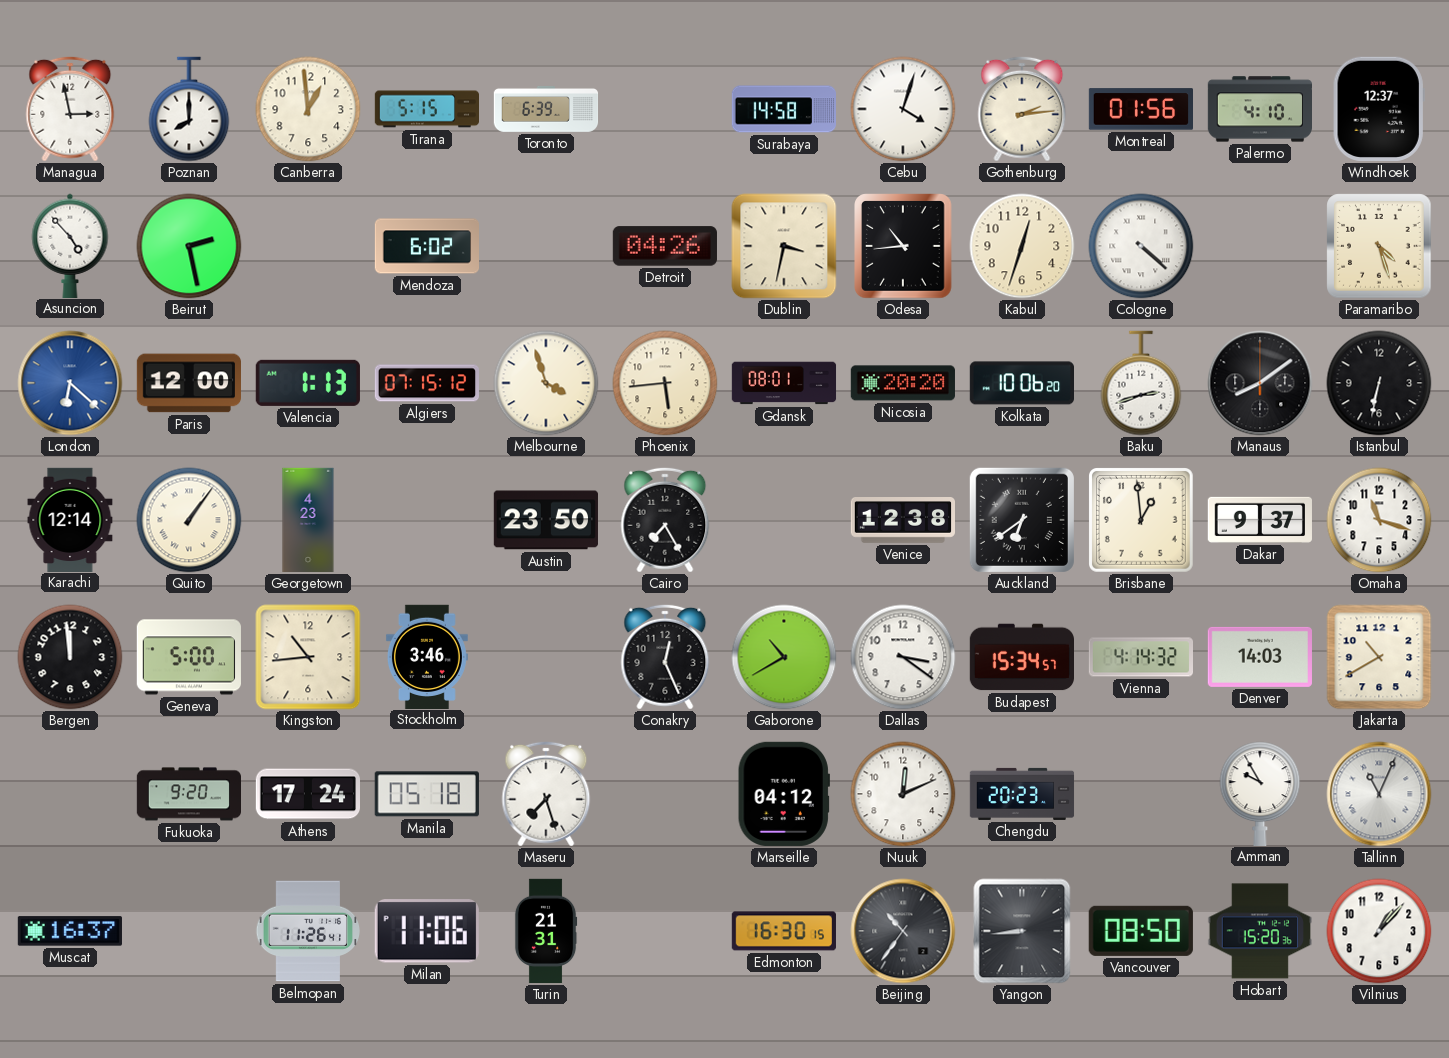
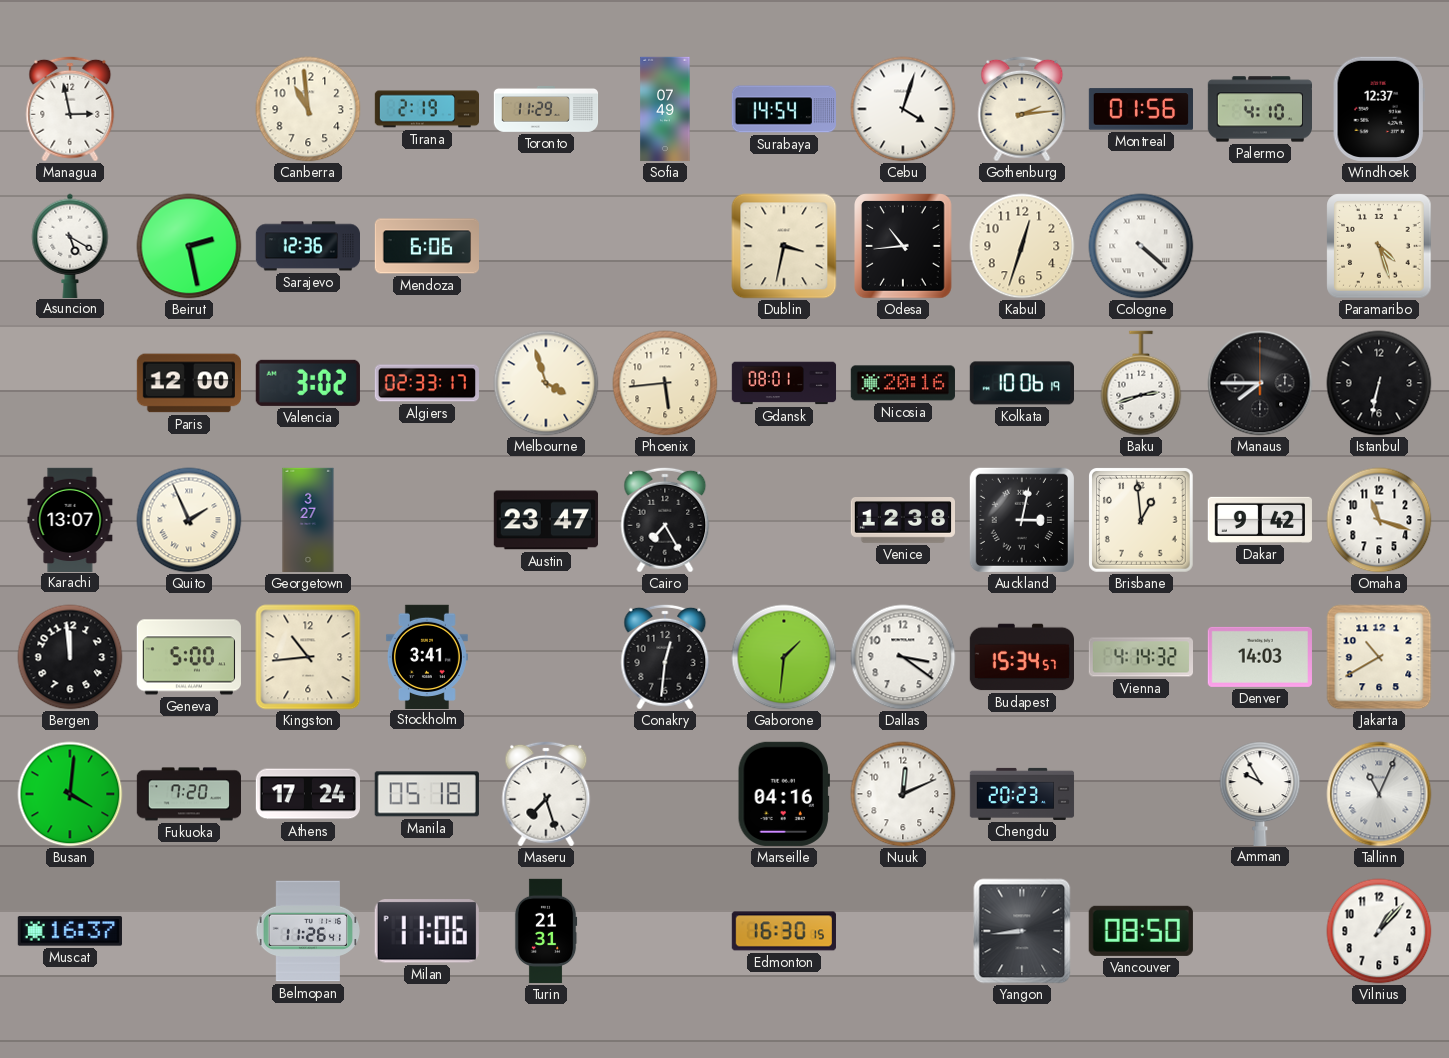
Poznan: 8:00 -> none
Canberra: 12:59 -> 10:59
Tirana: 5:15 -> 2:19
Toronto: 6:39 -> 11:29
Sofia: none -> 07:49
Surabaya: 14:58 -> 14:54
Asuncion: 4:53 -> 5:20
Sarajevo: none -> 12:36
Mendoza: 6:02 -> 6:06
Detroit: 04:26 -> none
London: 6:22 -> none
Valencia: 1:13 -> 3:02
Algiers: 07:15 -> 02:33
Nicosia: 20:20 -> 20:16
Kolkata: 10:06:20 -> 10:06:19
Manaus: 8:09 -> 7:45
Karachi: 12:14 -> 13:07
Quito: 1:06 -> 1:56
Georgetown: 4:23 -> 3:27
Austin: 23:50 -> 23:47
Auckland: 6:39 -> 3:02
Dakar: 9:37 -> 9:42
Stockholm: 3:46 -> 3:41
Conakry: 12:26 -> 12:31
Gaborone: 10:40 -> 1:31
Busan: none -> 4:01
Fukuoka: 9:20 -> 7:20
Marseille: 04:12 -> 04:16
Beijing: 10:36 -> none
Hobart: 15:20 -> none
